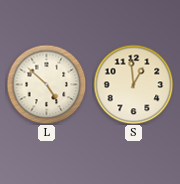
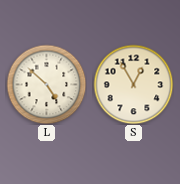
S: 12:59 -> 12:55
